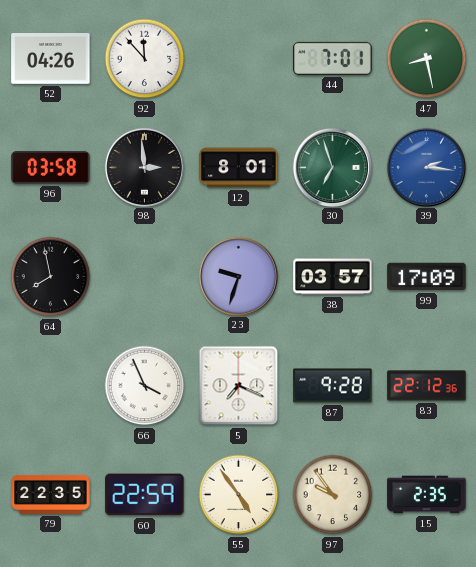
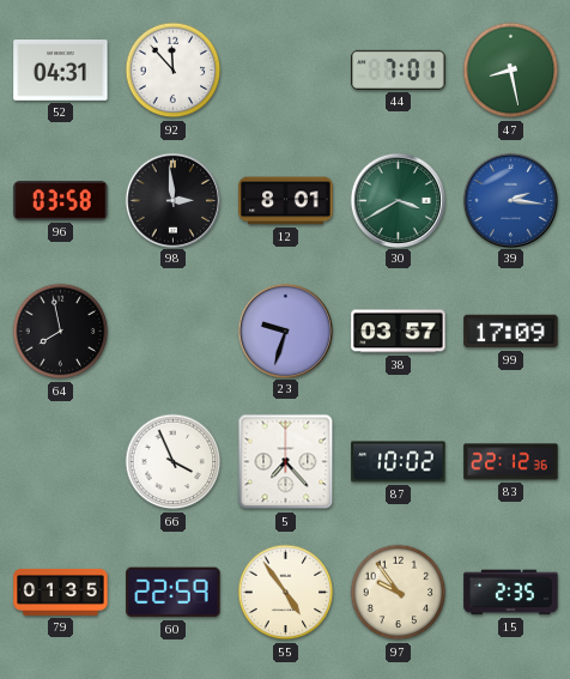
52: 04:26 -> 04:31
30: 6:57 -> 3:40
5: 7:19 -> 7:23
87: 9:28 -> 10:02
79: 22:35 -> 01:35
